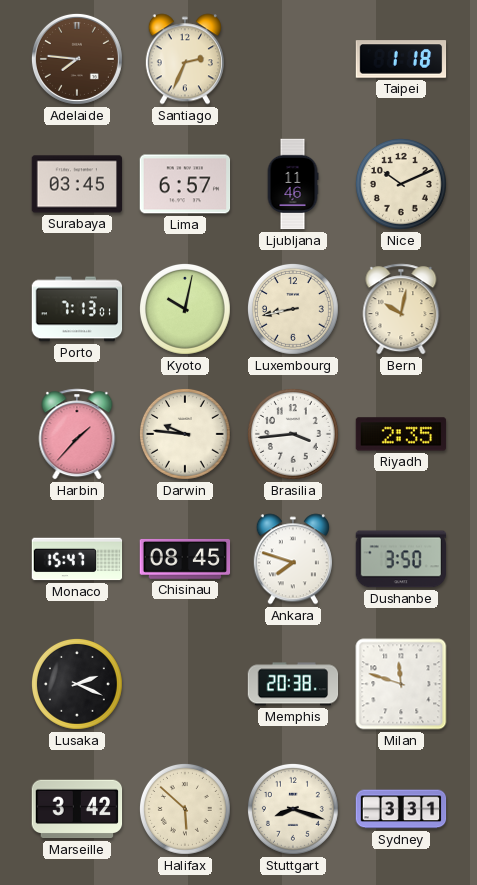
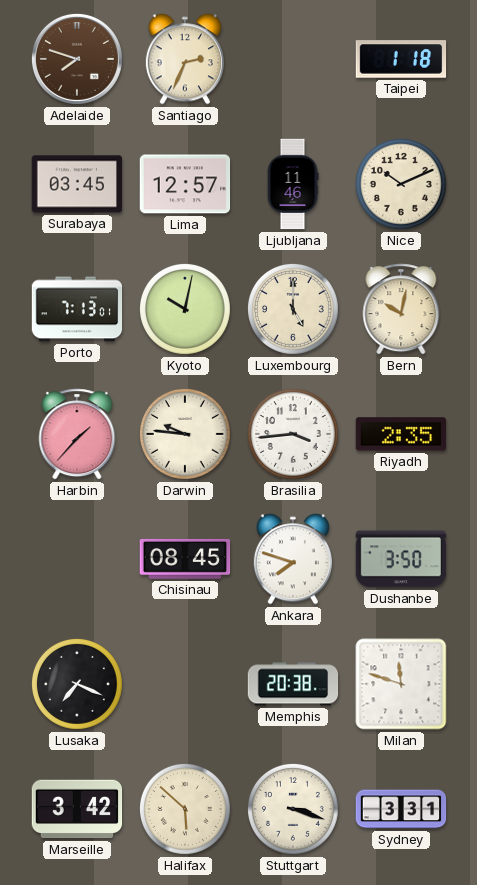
Adelaide: 7:46 -> 7:48
Lima: 6:57 -> 12:57
Luxembourg: 8:43 -> 5:00
Monaco: 15:47 -> none
Lusaka: 2:19 -> 7:19
Stuttgart: 8:18 -> 3:18
